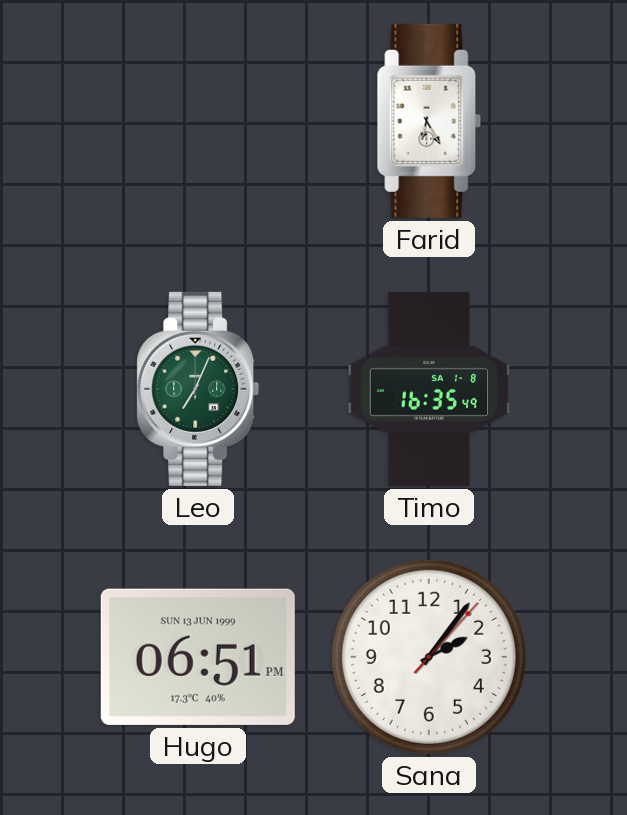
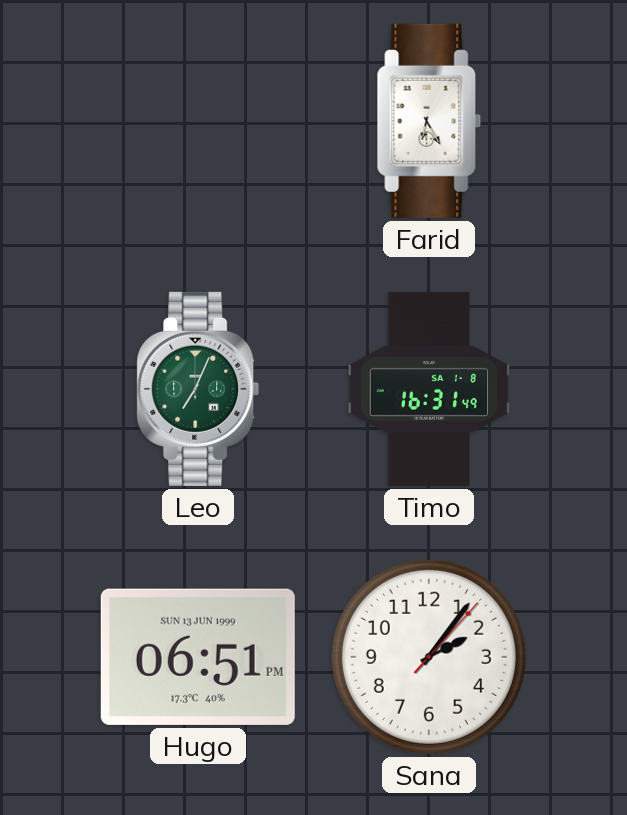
Timo: 16:35 -> 16:31
